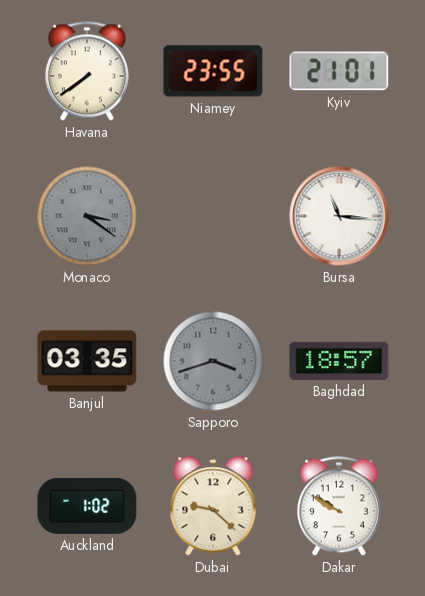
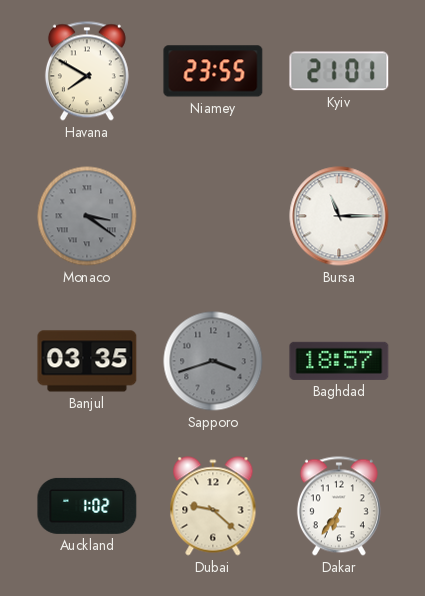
Havana: 7:39 -> 7:50
Bursa: 11:16 -> 11:15
Dakar: 9:50 -> 6:36
